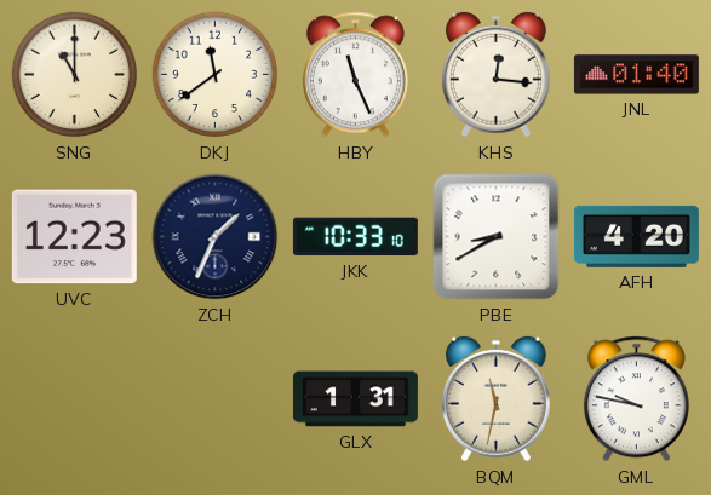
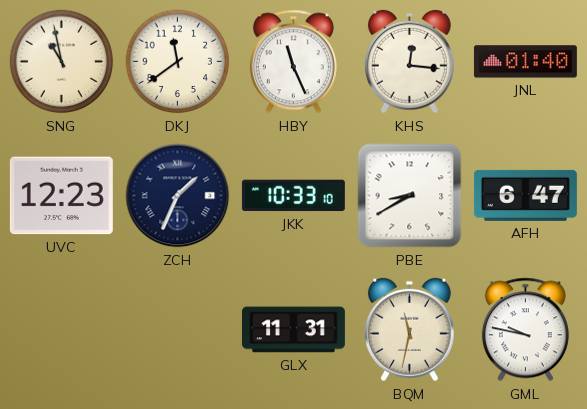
SNG: 11:00 -> 10:58
AFH: 4:20 -> 6:47
GLX: 1:31 -> 11:31
